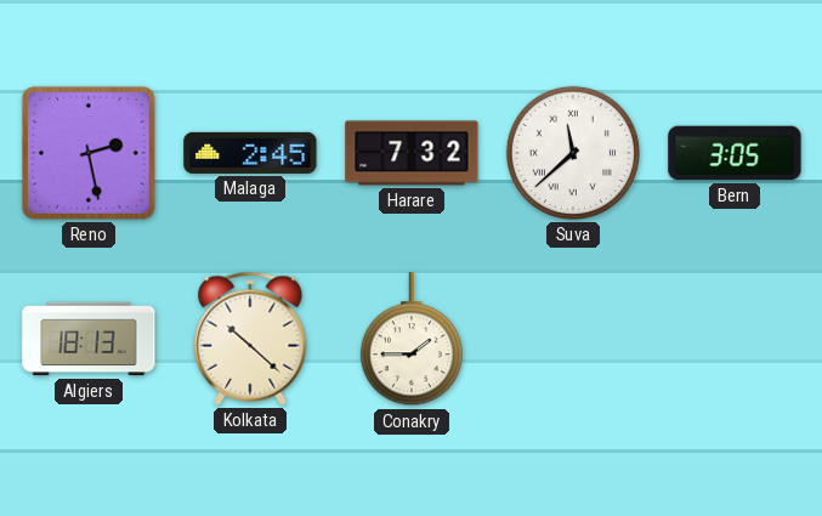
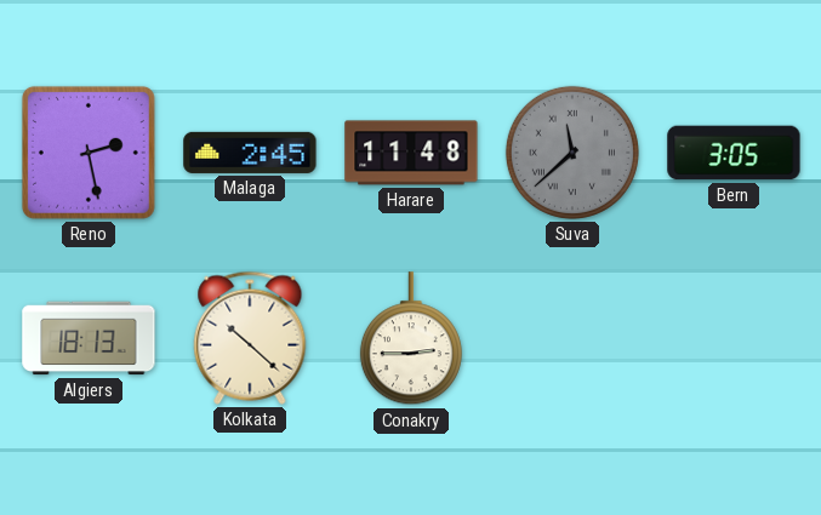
Harare: 7:32 -> 11:48
Suva dial: white -> grey
Conakry: 1:45 -> 2:45
